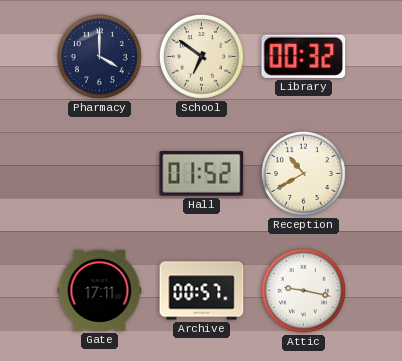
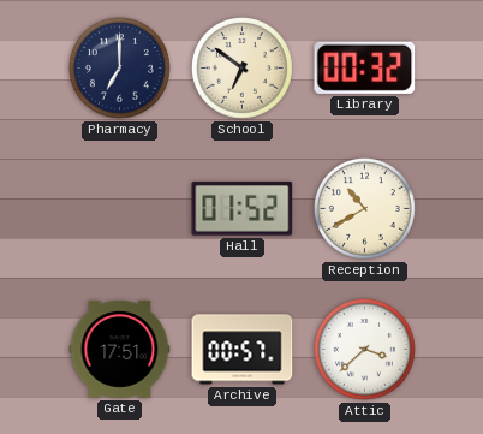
Pharmacy: 4:00 -> 7:00
Gate: 17:11 -> 17:51
Attic: 9:17 -> 3:38
